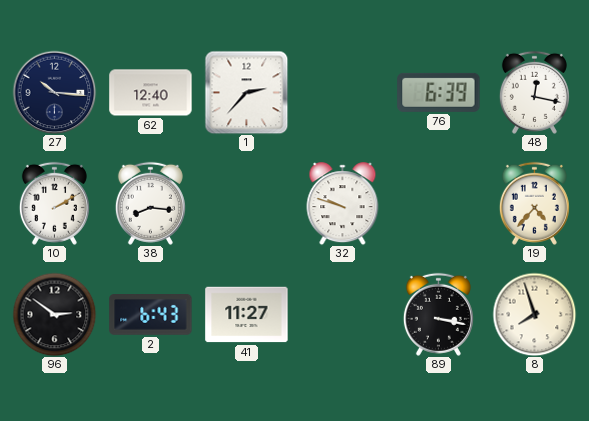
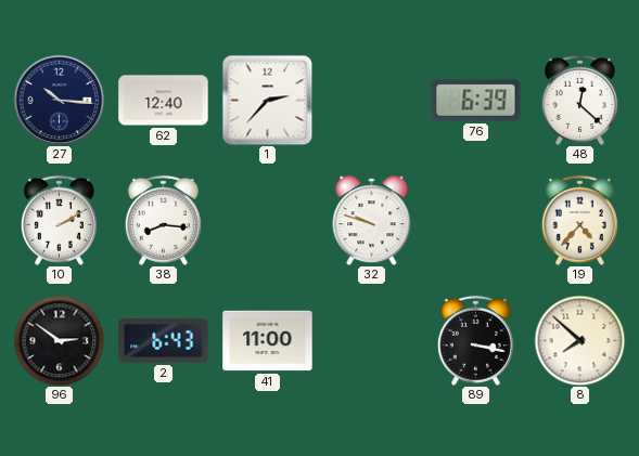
48: 12:17 -> 12:22
41: 11:27 -> 11:00
8: 7:57 -> 7:52
